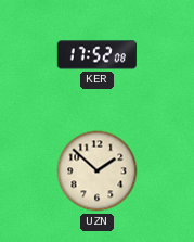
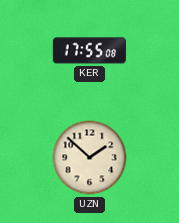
KER: 17:52 -> 17:55
